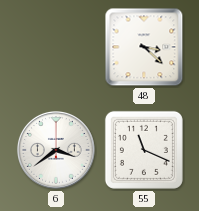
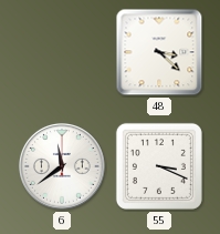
6: 3:39 -> 11:39
55: 11:19 -> 3:19
